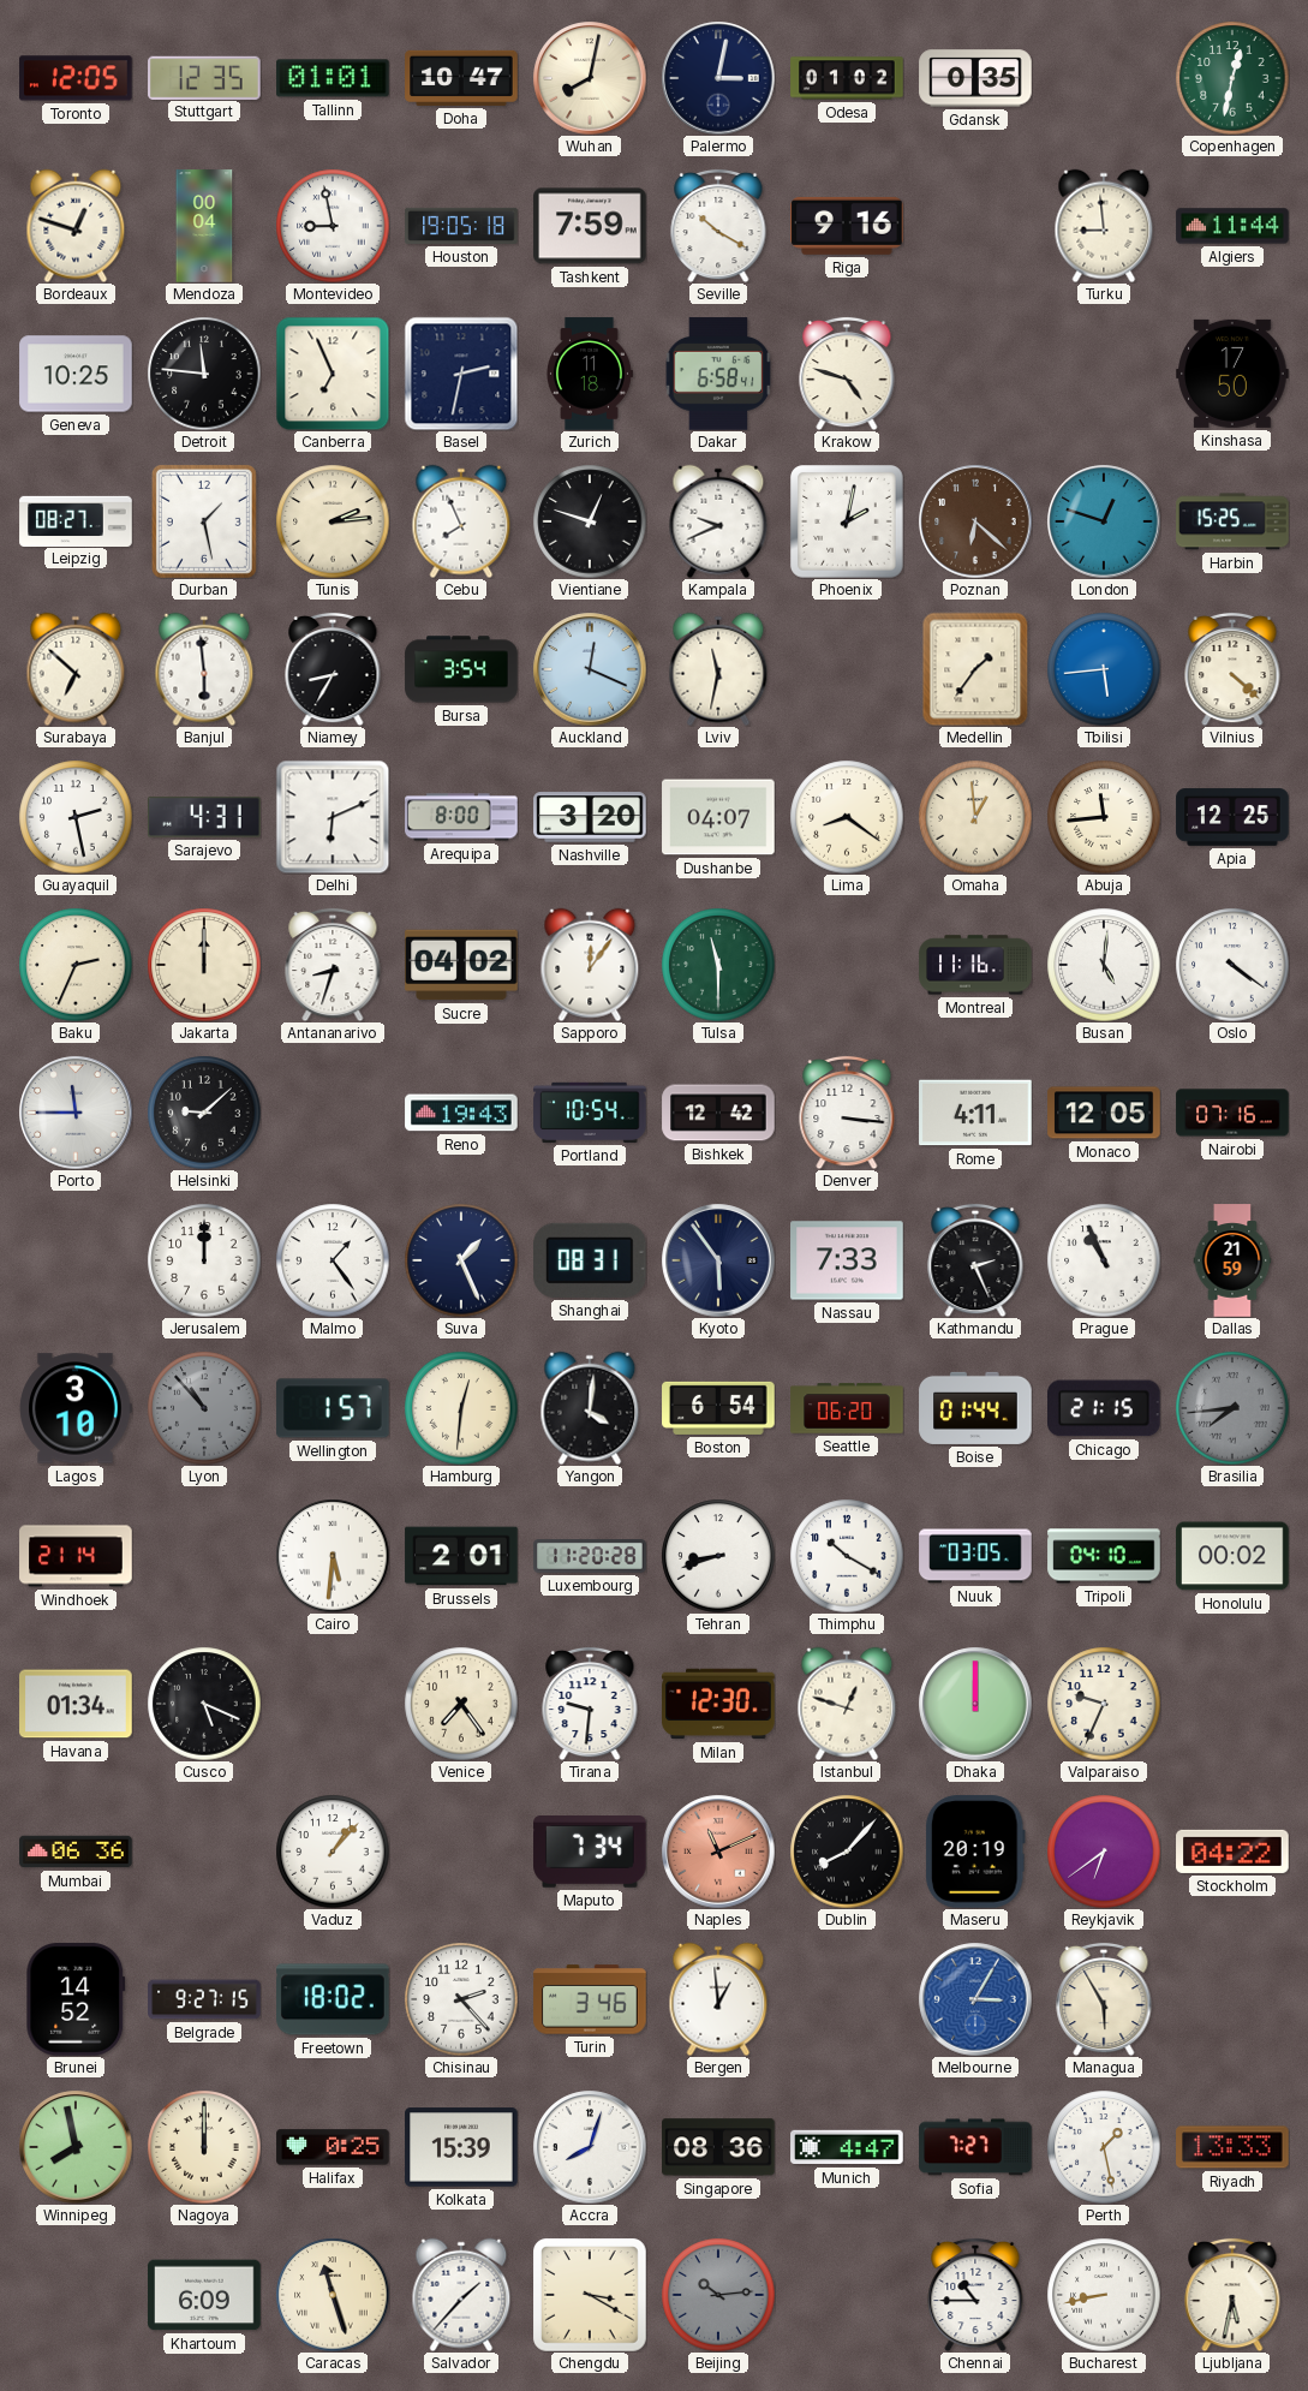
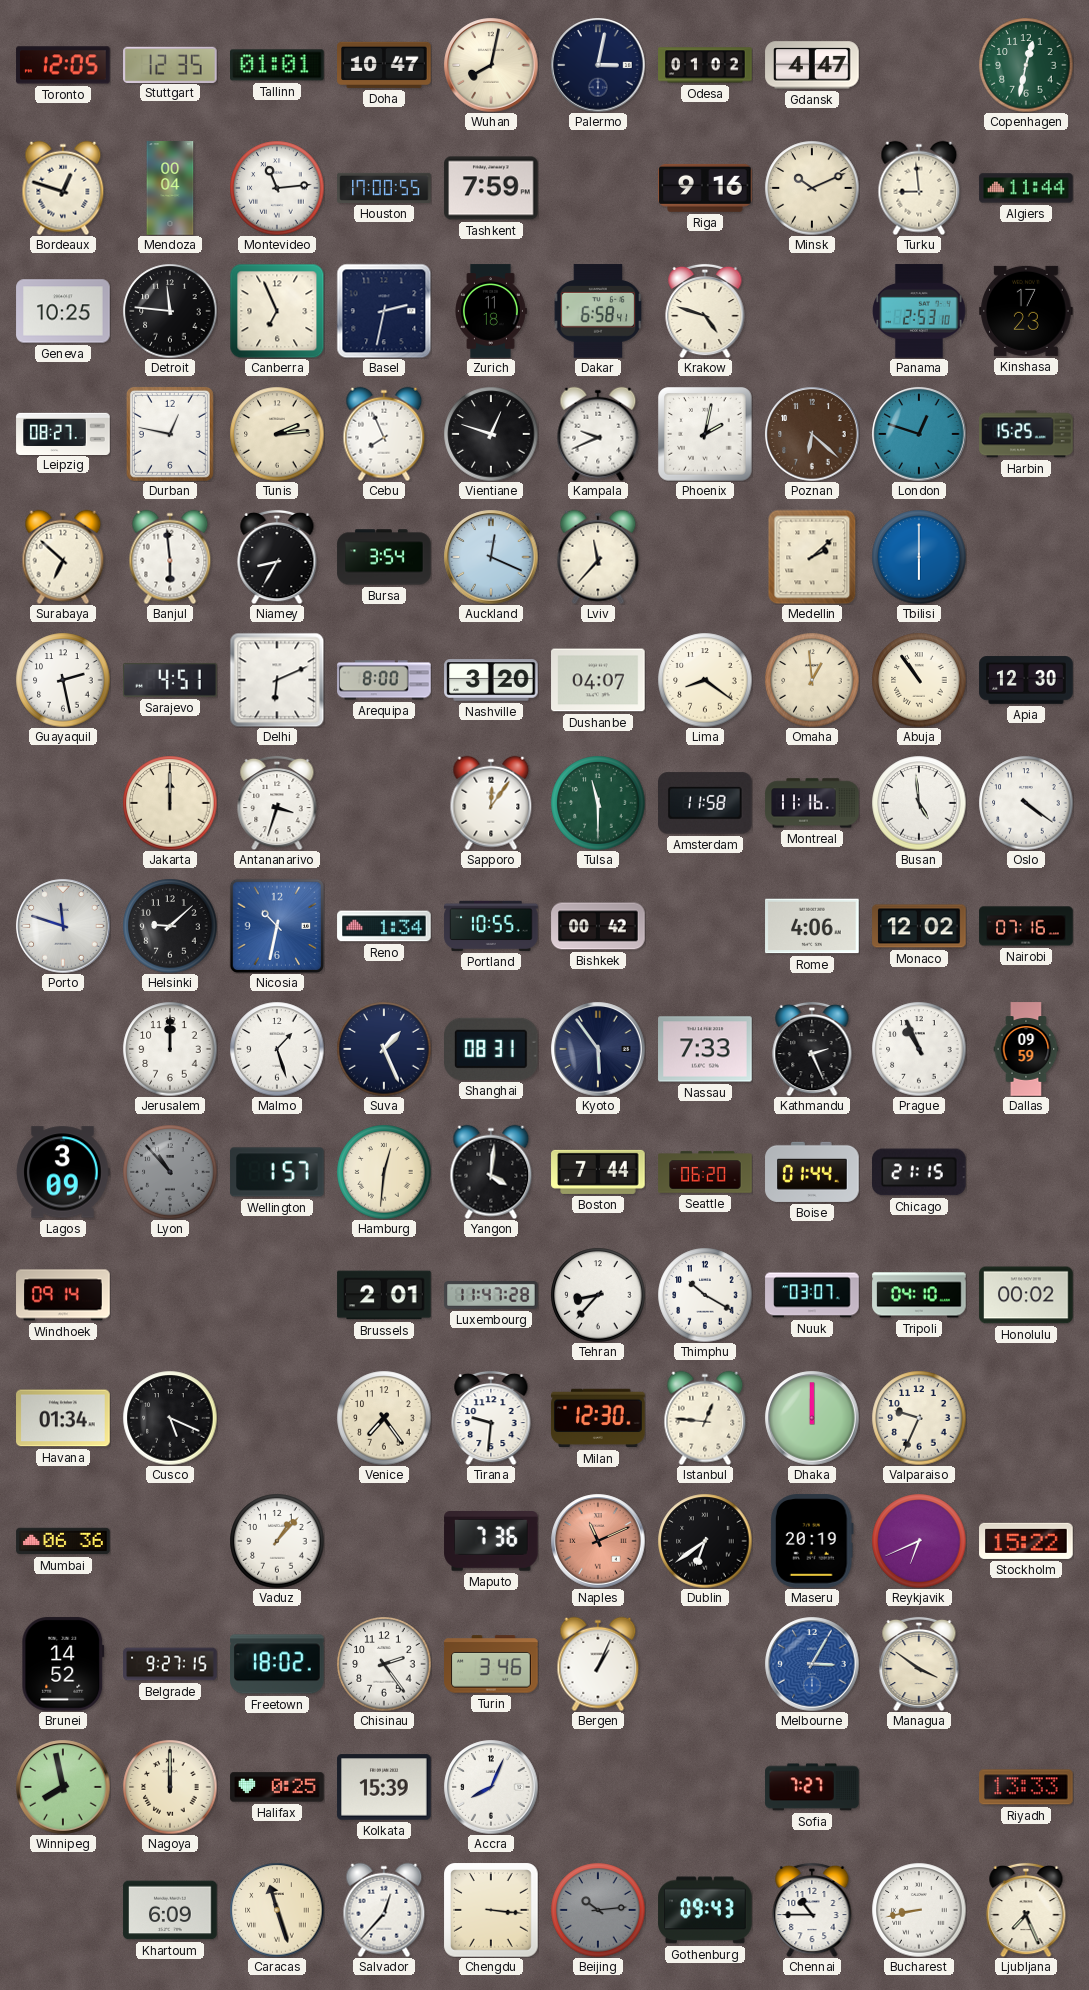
Gdansk: 0:35 -> 4:47
Montevideo: 8:58 -> 11:14
Houston: 19:05 -> 17:00
Seville: 10:20 -> none
Minsk: none -> 10:11
Panama: none -> 2:53
Kinshasa: 17:50 -> 17:23
Durban: 1:28 -> 12:47
Lviv: 11:32 -> 11:37
Medellin: 1:36 -> 2:08
Tbilisi: 5:44 -> 6:00
Vilnius: 4:22 -> none
Sarajevo: 4:31 -> 4:51
Abuja: 11:44 -> 10:54
Apia: 12:25 -> 12:30
Baku: 2:34 -> none
Antananarivo: 8:33 -> 3:33
Sucre: 04:02 -> none
Amsterdam: none -> 11:58
Busan: 5:01 -> 4:59
Porto: 11:45 -> 11:48
Nicosia: none -> 10:32
Reno: 19:43 -> 1:34
Portland: 10:54 -> 10:55
Bishkek: 12:42 -> 00:42
Denver: 3:16 -> none
Rome: 4:11 -> 4:06
Monaco: 12:05 -> 12:02
Malmo: 1:24 -> 1:27
Dallas: 21:59 -> 09:59
Lagos: 3:10 -> 3:09
Boston: 6:54 -> 7:44
Brasilia: 7:44 -> none
Windhoek: 21:14 -> 09:14
Cairo: 5:31 -> none
Luxembourg: 11:20 -> 11:47
Tehran: 8:42 -> 8:37
Nuuk: 03:05 -> 03:07
Istanbul: 12:48 -> 12:46
Maputo: 7:34 -> 7:36
Dublin: 8:07 -> 6:39
Reykjavik: 6:39 -> 6:41
Stockholm: 04:22 -> 15:22
Chisinau: 2:23 -> 2:24
Bergen: 12:59 -> 1:04
Managua: 5:55 -> 3:51
Accra: 8:03 -> 8:04
Singapore: 08:36 -> none
Munich: 4:47 -> none
Perth: 1:28 -> none
Salvador: 1:37 -> 12:37
Chengdu: 3:20 -> 3:16
Gothenburg: none -> 09:43
Ljubljana: 5:32 -> 7:26
